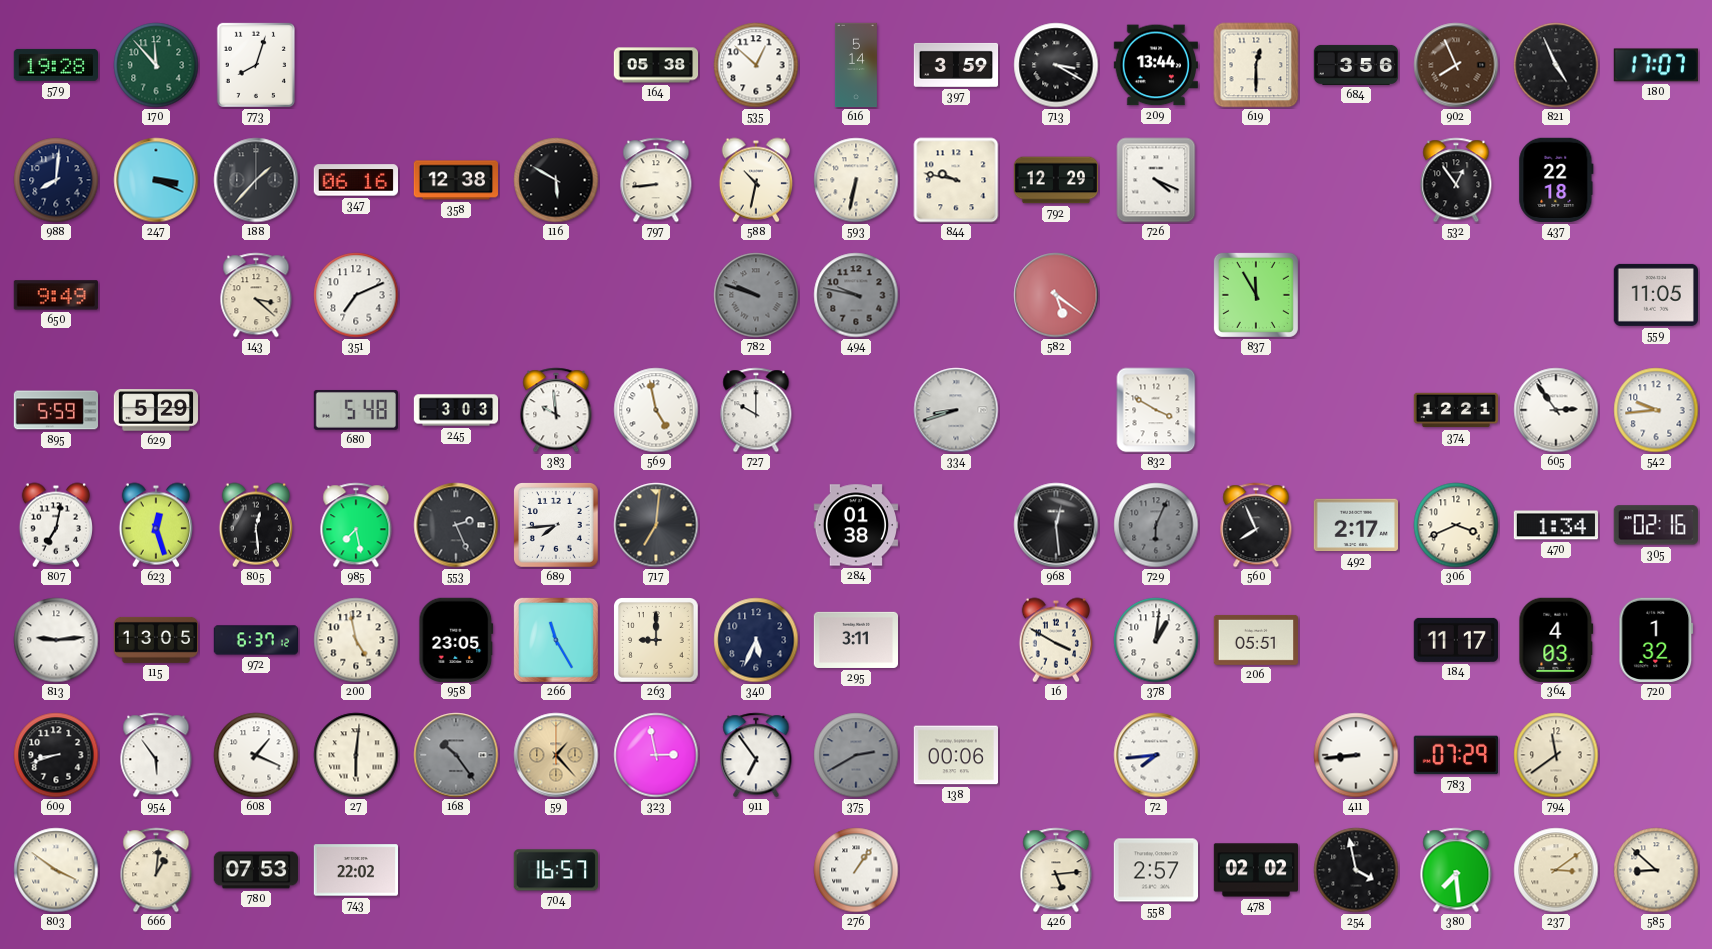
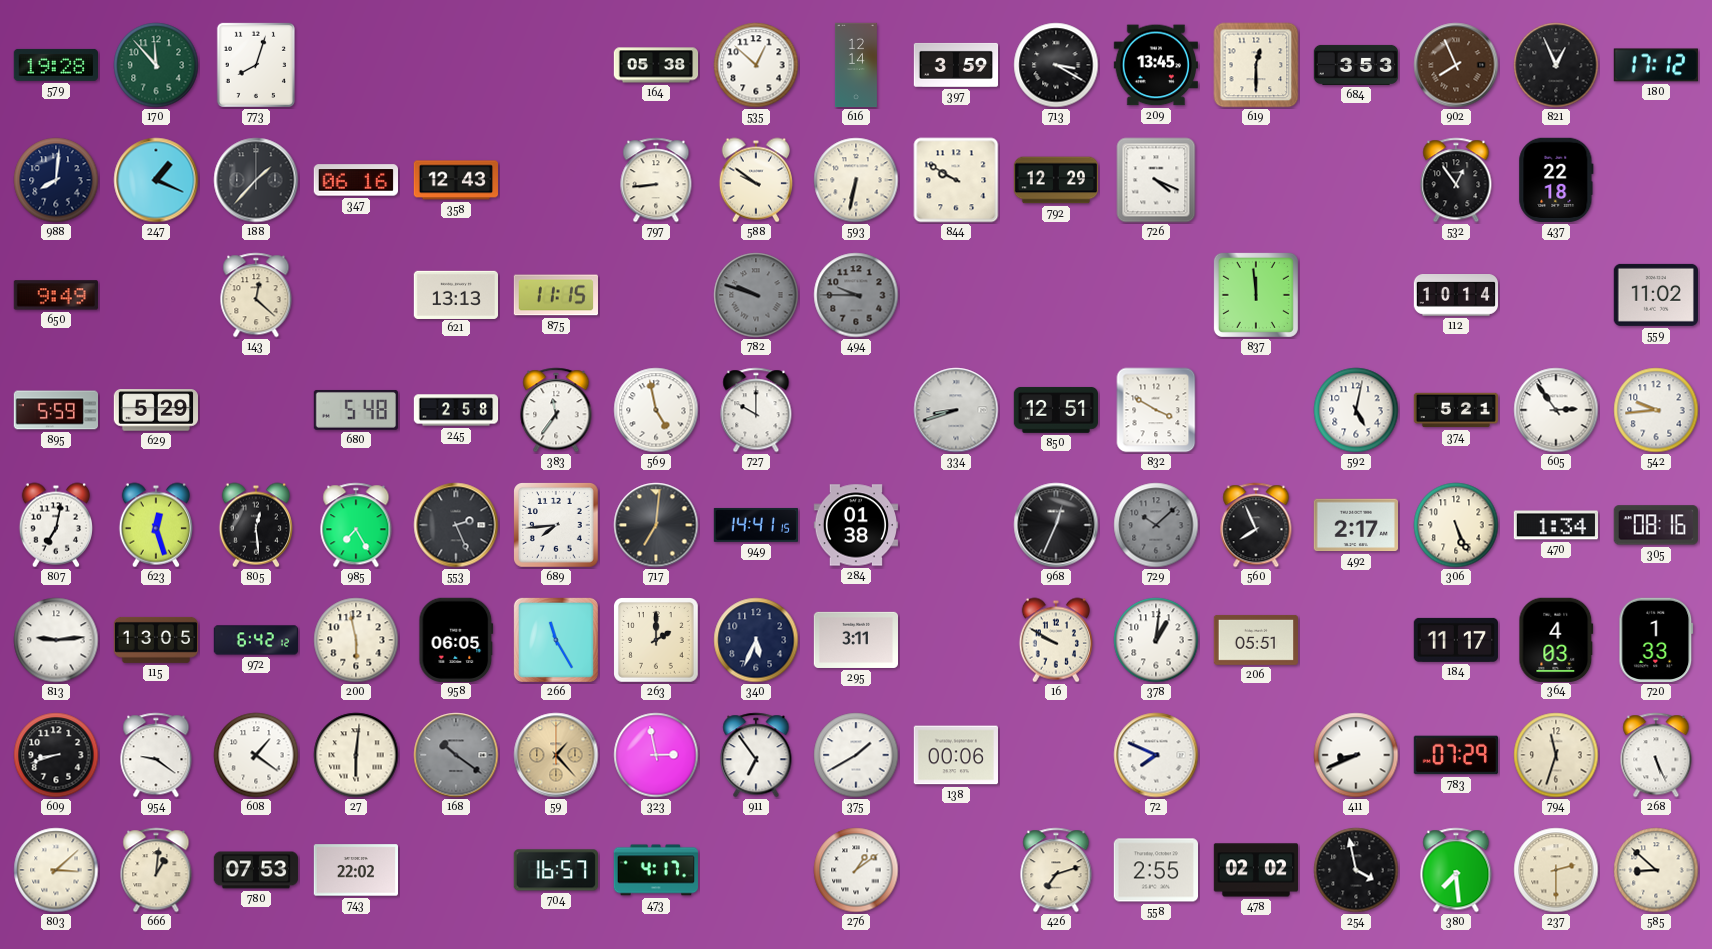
616: 5:14 -> 12:14
209: 13:44 -> 13:45
684: 3:56 -> 3:53
821: 4:56 -> 12:56
180: 17:07 -> 17:12
247: 3:19 -> 1:19
358: 12:38 -> 12:43
116: 5:50 -> none
588: 10:32 -> 9:51
844: 9:47 -> 9:50
143: 3:22 -> 12:22
351: 7:11 -> none
621: none -> 13:13
875: none -> 11:15
494: 9:47 -> 9:45
582: 5:21 -> none
837: 11:55 -> 11:59
112: none -> 10:14
559: 11:05 -> 11:02
245: 3:03 -> 2:58
383: 9:59 -> 11:36
850: none -> 12:51
592: none -> 5:02
374: 12:21 -> 5:21
985: 7:28 -> 7:25
949: none -> 14:41
968: 12:29 -> 12:34
729: 6:04 -> 10:08
306: 3:41 -> 5:26
305: 02:16 -> 08:16
972: 6:37 -> 6:42
200: 4:58 -> 5:58
958: 23:05 -> 06:05
263: 9:00 -> 2:00
16: 3:50 -> 9:50
720: 1:32 -> 1:33
954: 5:54 -> 9:21
608: 1:19 -> 1:21
168: 10:24 -> 10:21
375: 2:40 -> 1:40
375 dial: grey -> white
72: 7:44 -> 7:49
411: 8:44 -> 8:41
794: 11:39 -> 11:33
268: none -> 5:26
803: 3:51 -> 3:08
473: none -> 4:17
276: 1:06 -> 1:09
426: 5:14 -> 7:12
558: 2:57 -> 2:55
237: 3:09 -> 2:30
